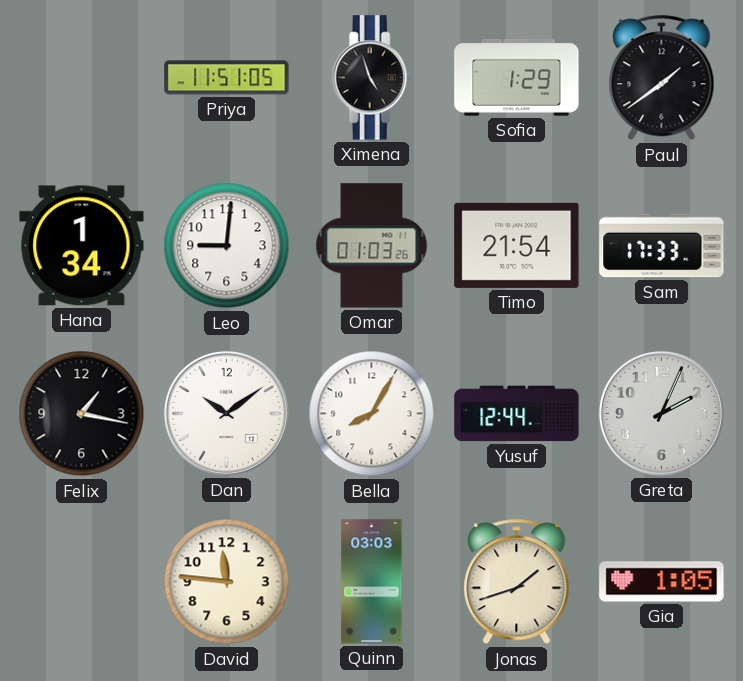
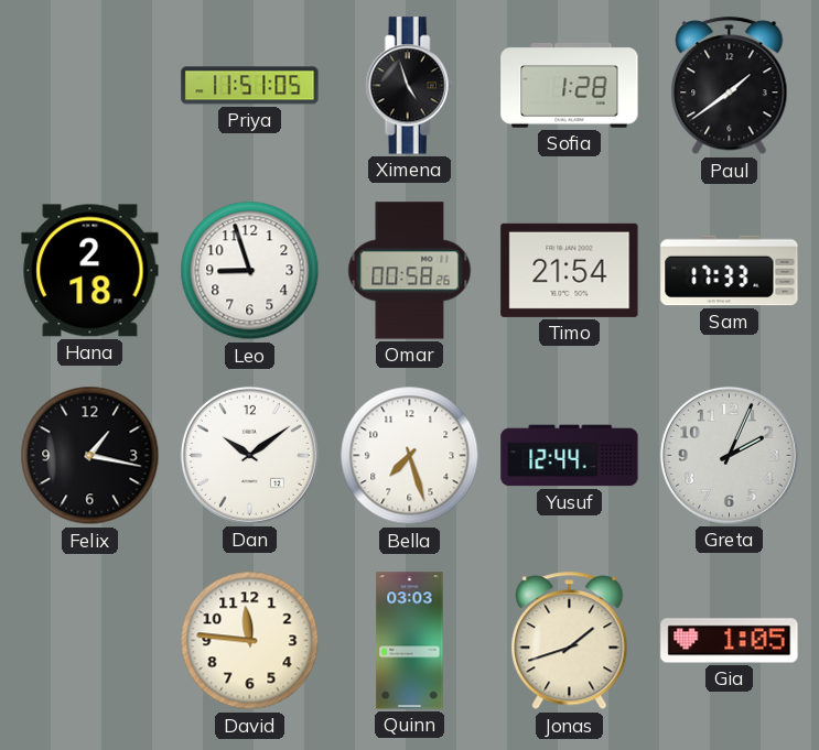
Sofia: 1:29 -> 1:28
Hana: 1:34 -> 2:18
Leo: 9:01 -> 8:57
Omar: 01:03 -> 00:58
Bella: 8:05 -> 7:27
